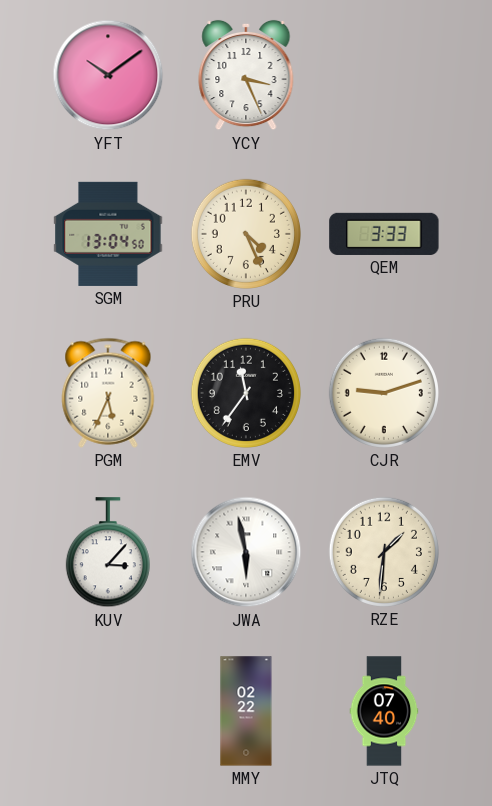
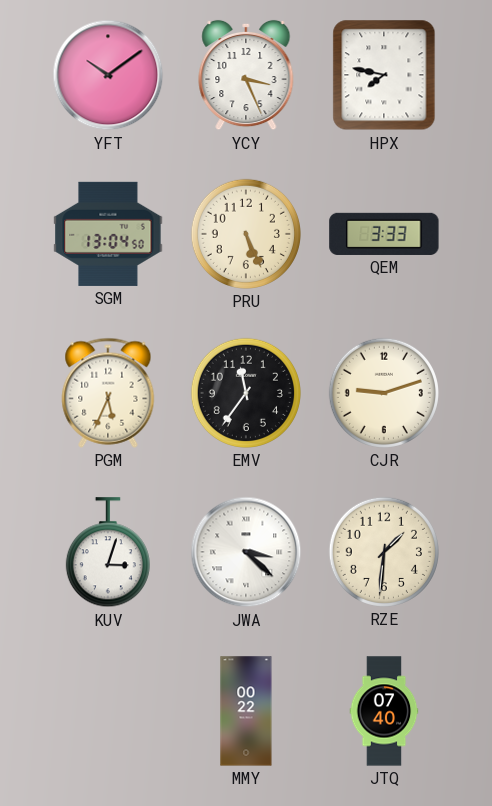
HPX: none -> 7:47
PRU: 4:26 -> 5:26
KUV: 3:07 -> 3:03
JWA: 5:58 -> 3:22
MMY: 02:22 -> 00:22
